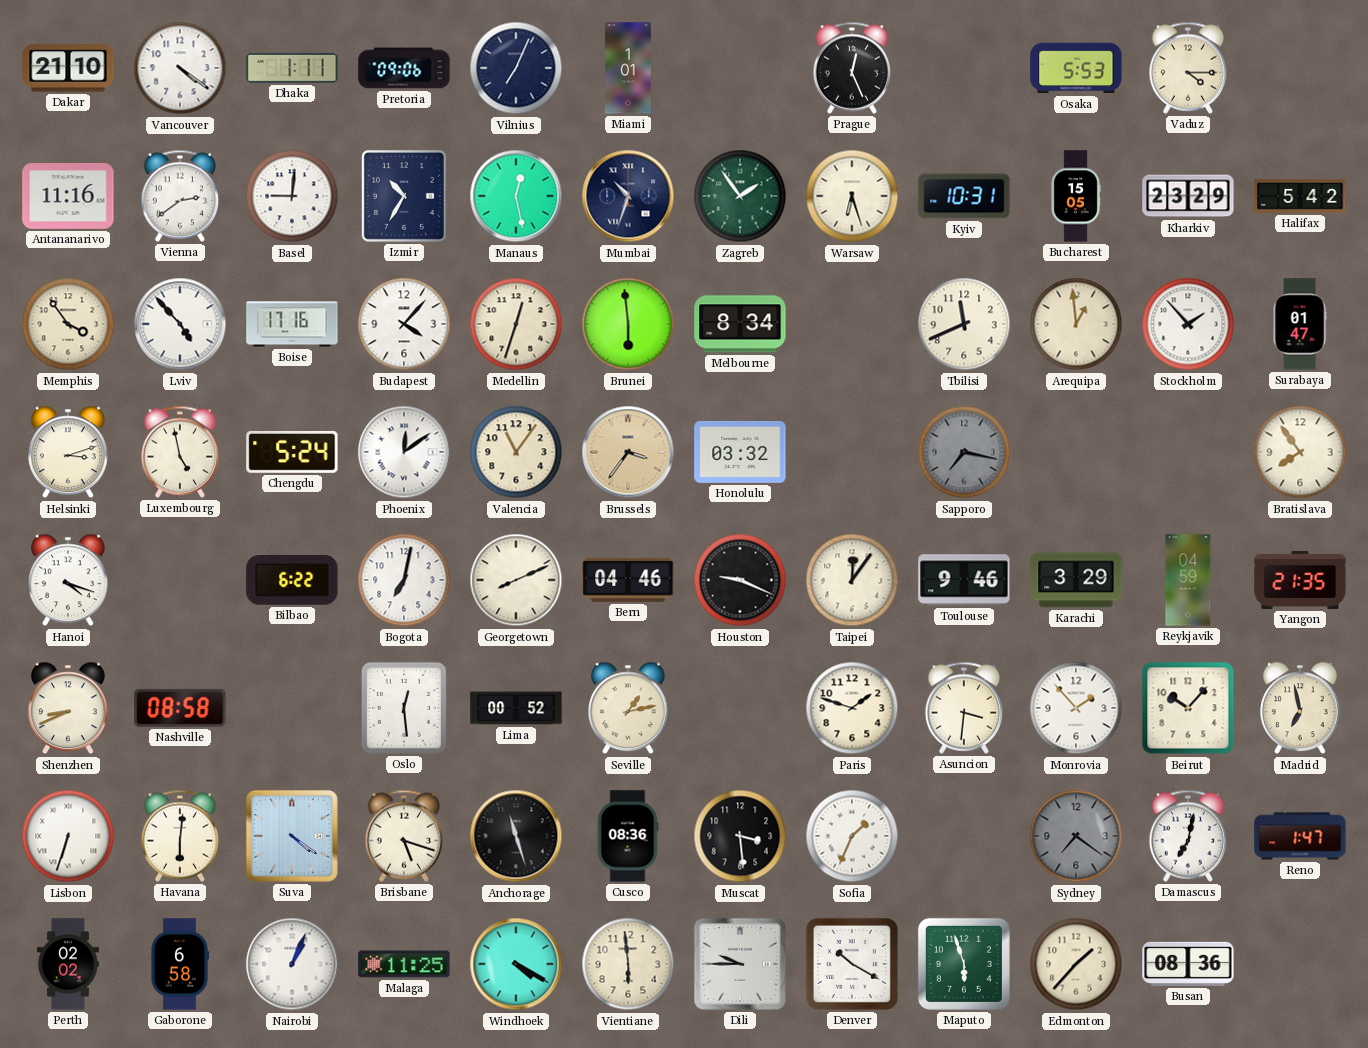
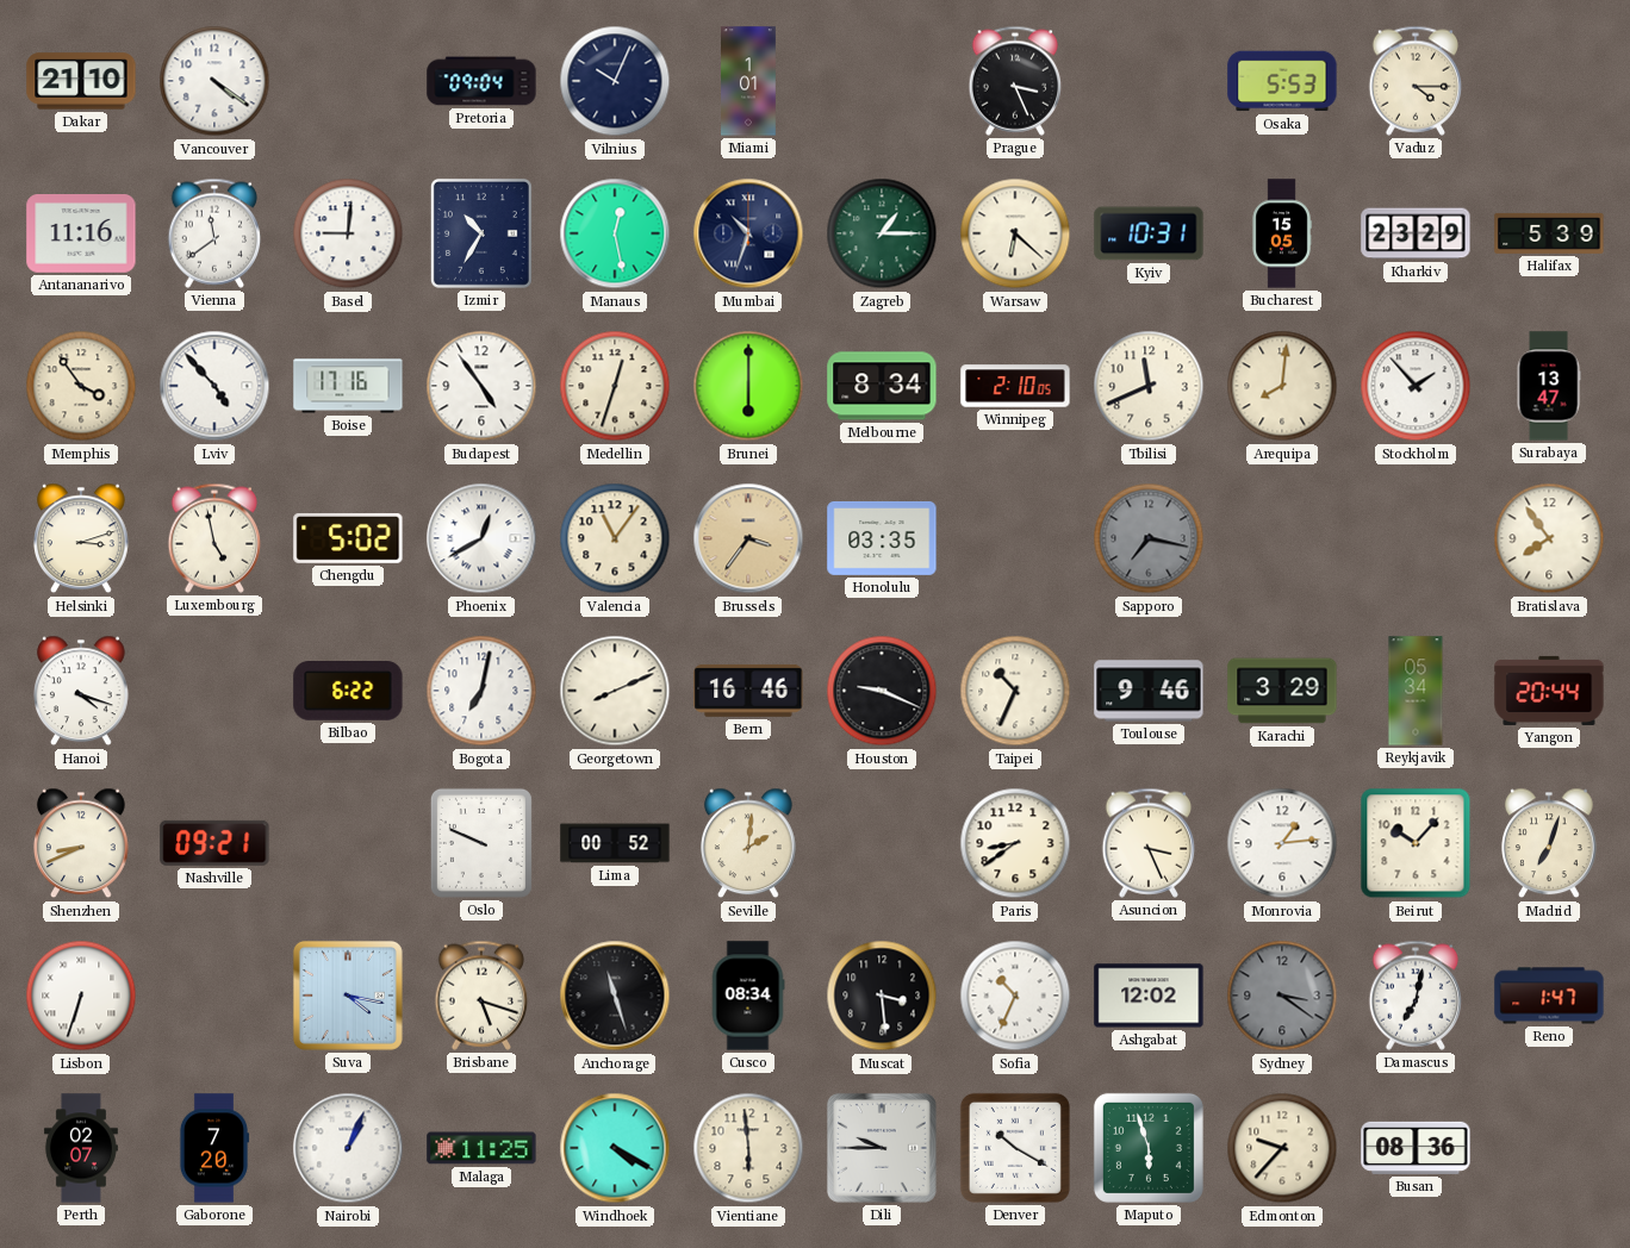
Dhaka: 1:11 -> none
Pretoria: 09:06 -> 09:04
Vilnius: 7:04 -> 10:04
Prague: 12:26 -> 3:26
Vienna: 2:39 -> 11:39
Zagreb: 1:54 -> 1:15
Warsaw: 6:27 -> 6:22
Halifax: 5:42 -> 5:39
Budapest: 4:07 -> 4:54
Brunei: 5:59 -> 6:00
Winnipeg: none -> 2:10
Arequipa: 12:59 -> 8:01
Surabaya: 01:47 -> 13:47
Chengdu: 5:24 -> 5:02
Phoenix: 12:09 -> 12:40
Honolulu: 03:32 -> 03:35
Bern: 04:46 -> 16:46
Taipei: 12:06 -> 10:34
Reykjavik: 04:59 -> 05:34
Yangon: 21:35 -> 20:44
Nashville: 08:58 -> 09:21
Oslo: 12:29 -> 9:49
Seville: 1:13 -> 2:01
Paris: 1:48 -> 8:39
Asuncion: 3:31 -> 3:26
Monrovia: 1:53 -> 1:14
Madrid: 6:58 -> 7:03
Havana: 6:01 -> none
Suva: 4:21 -> 4:17
Cusco: 08:36 -> 08:34
Sofia: 1:34 -> 10:34
Ashgabat: none -> 12:02
Sydney: 7:21 -> 3:21
Perth: 02:02 -> 02:07
Gaborone: 6:58 -> 7:20
Edmonton: 1:37 -> 9:37
